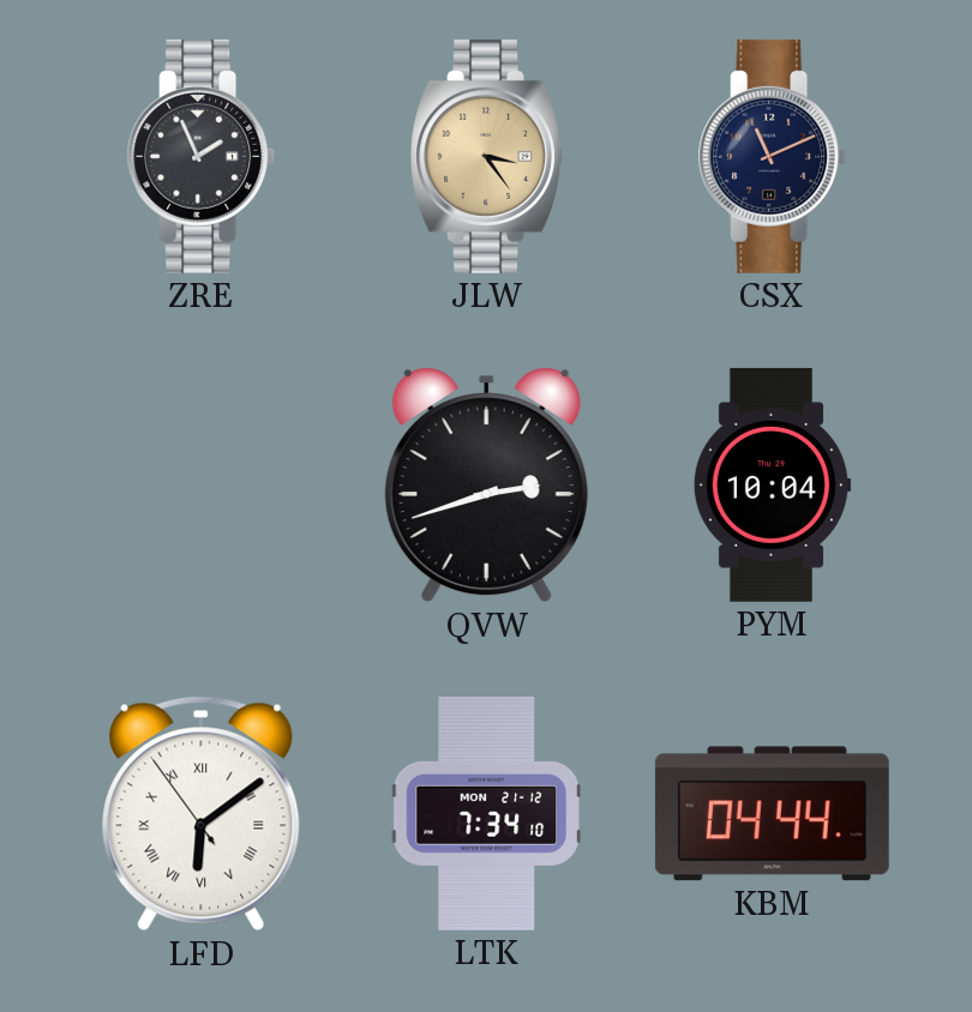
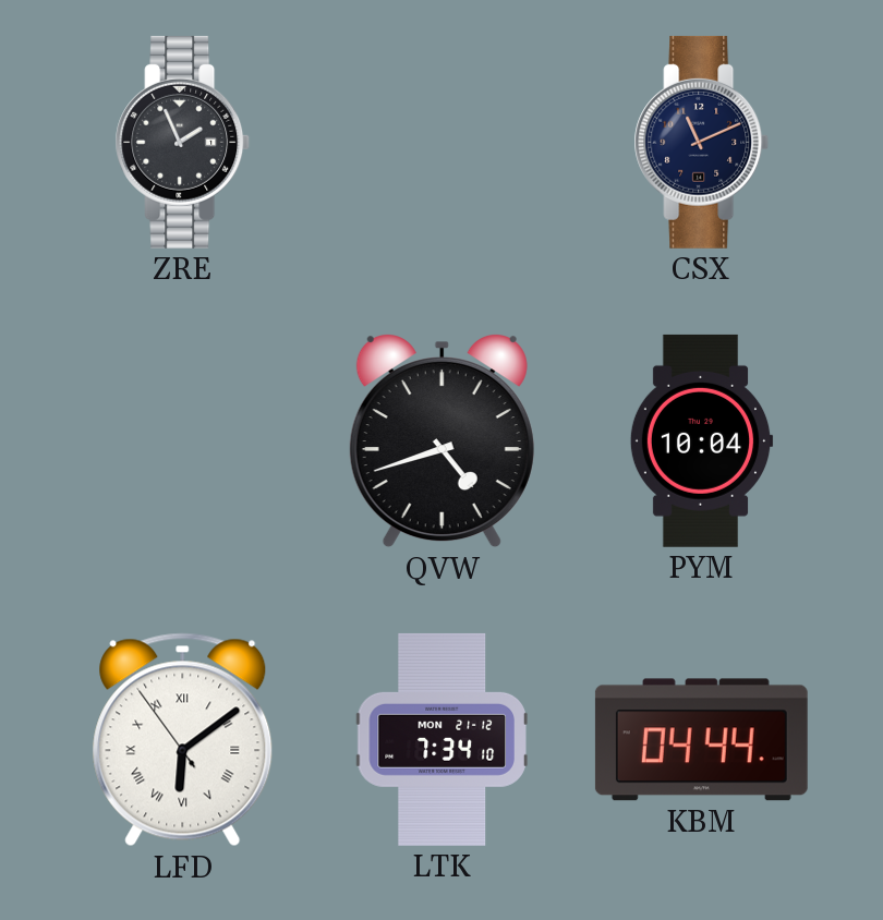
JLW: 3:24 -> none
QVW: 2:42 -> 4:42
